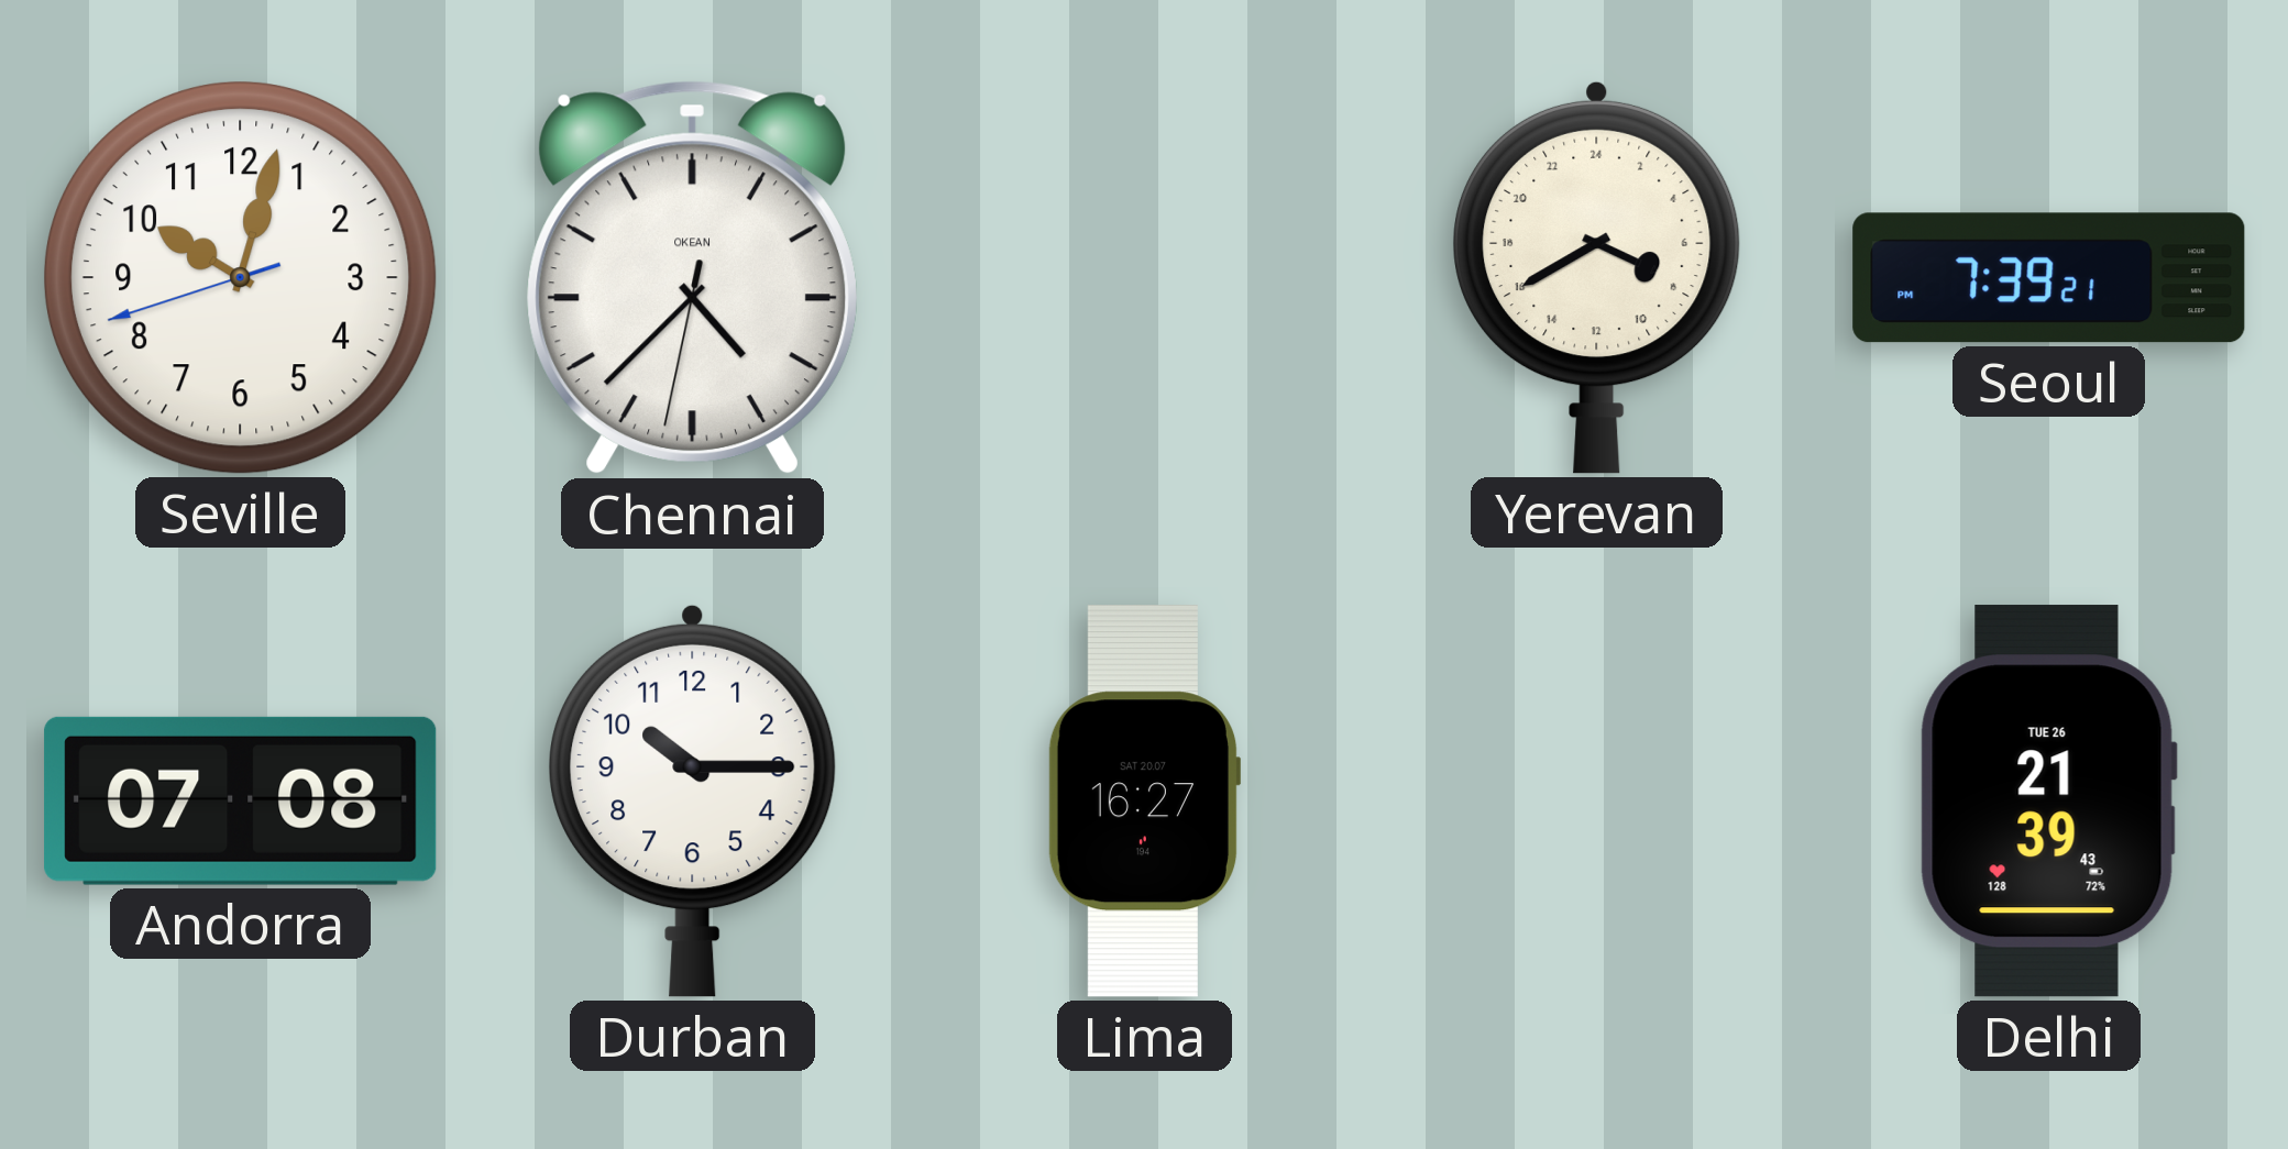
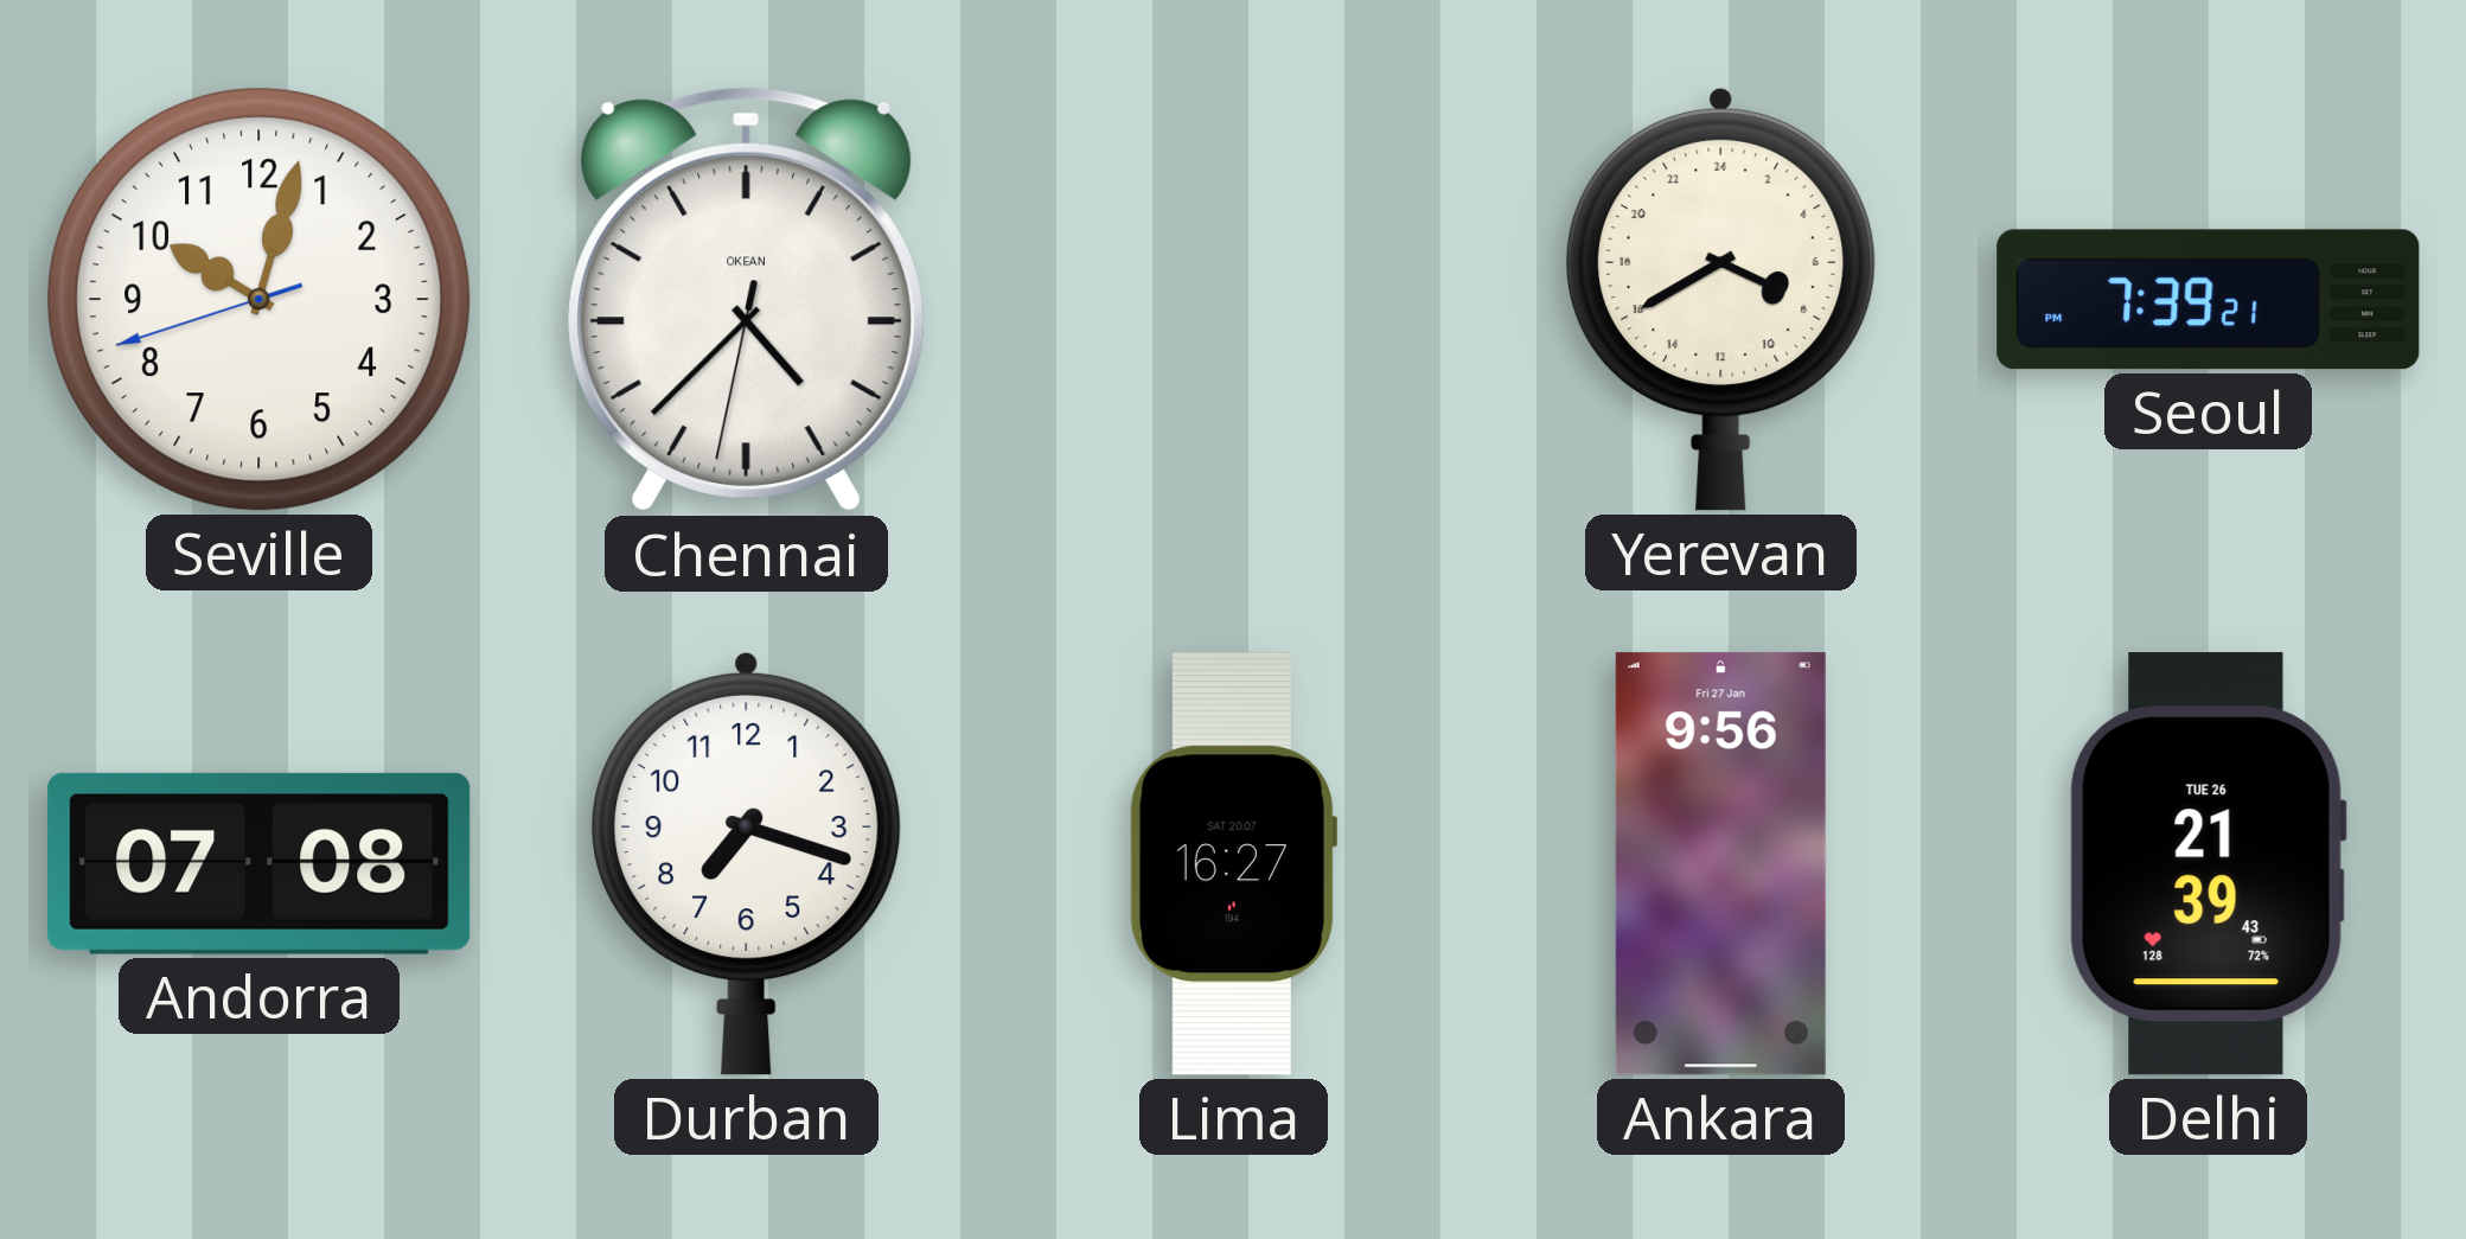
Durban: 10:15 -> 7:18
Ankara: none -> 9:56
